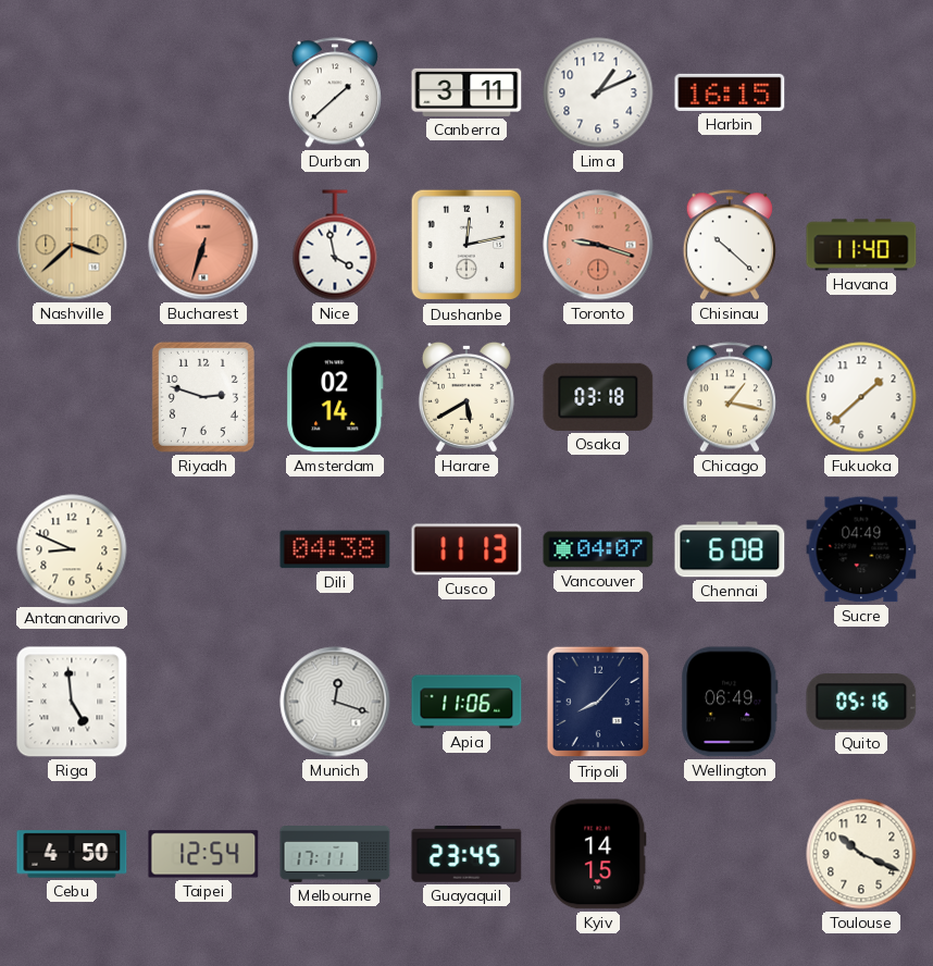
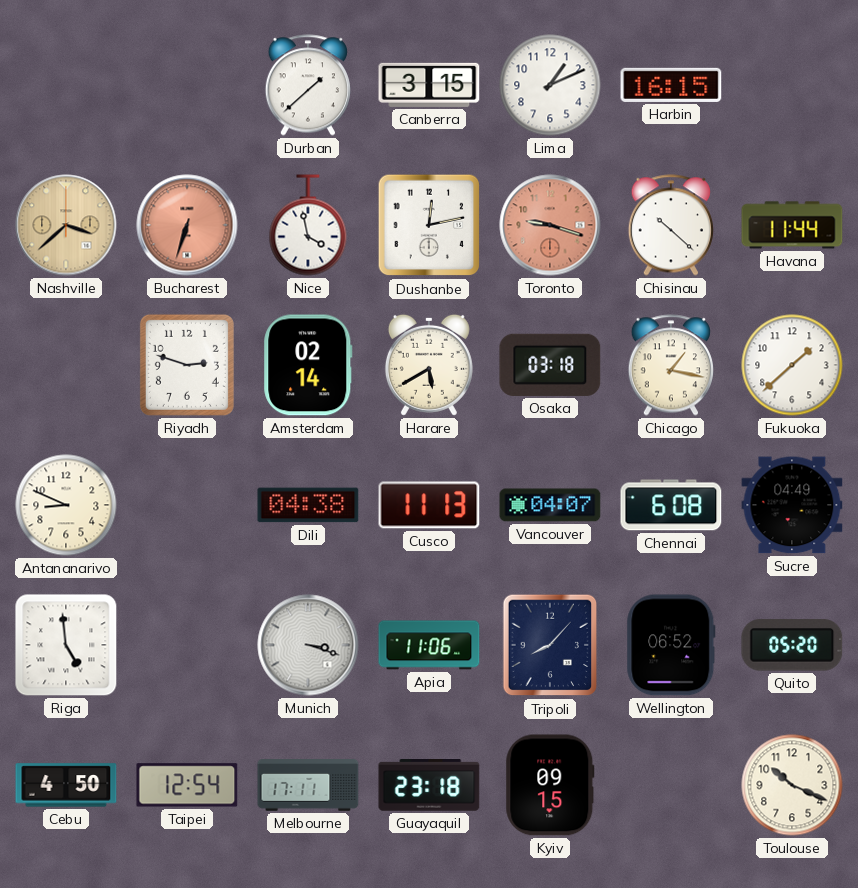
Canberra: 3:11 -> 3:15
Havana: 11:40 -> 11:44
Munich: 12:18 -> 3:18
Wellington: 06:49 -> 06:52
Quito: 05:16 -> 05:20
Guayaquil: 23:45 -> 23:18
Kyiv: 14:15 -> 09:15
